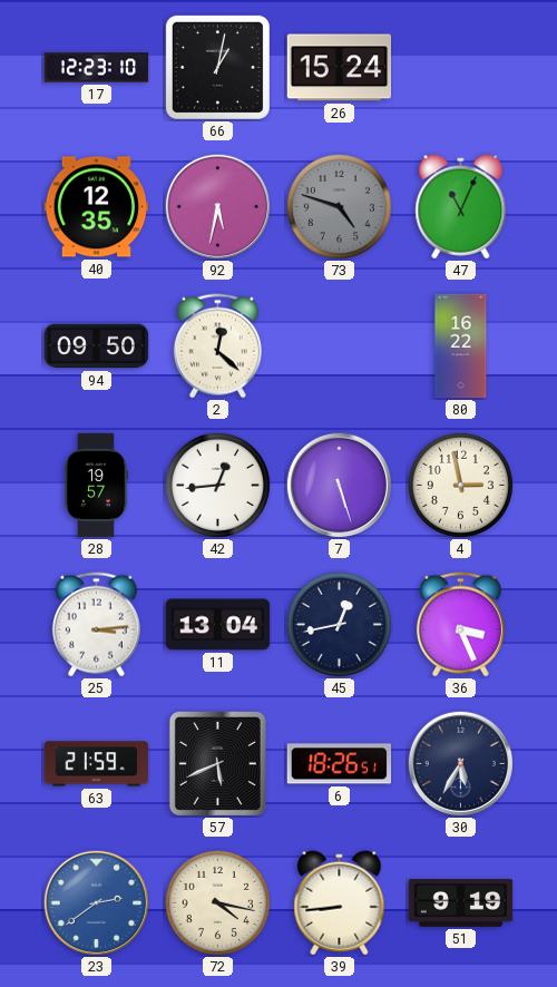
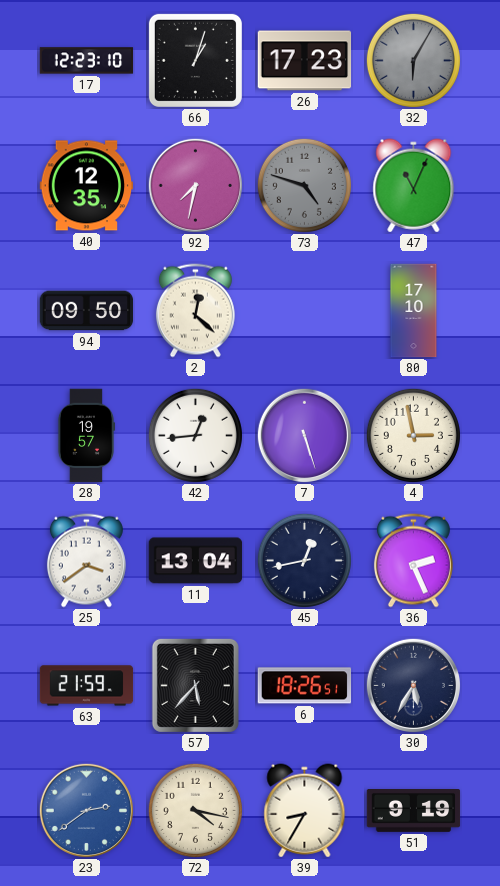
66: 1:02 -> 1:03
26: 15:24 -> 17:23
32: none -> 6:05
92: 5:32 -> 7:32
80: 16:22 -> 17:10
25: 3:14 -> 3:39
36: 3:26 -> 2:26
57: 5:41 -> 5:37
39: 8:44 -> 8:35
